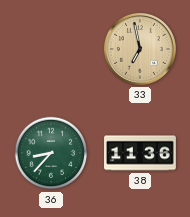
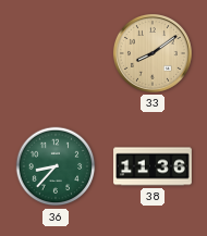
33: 6:58 -> 8:09
